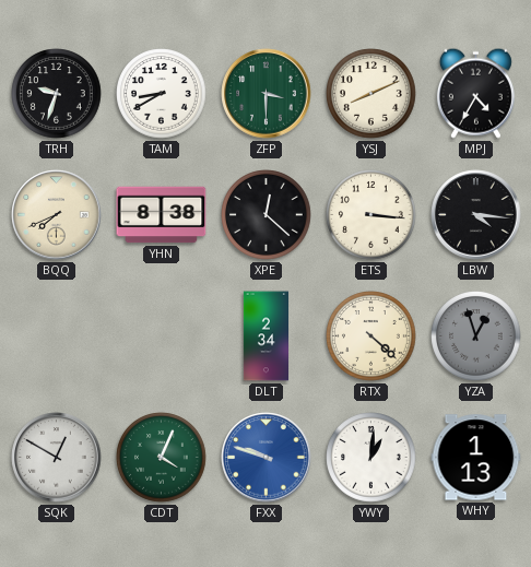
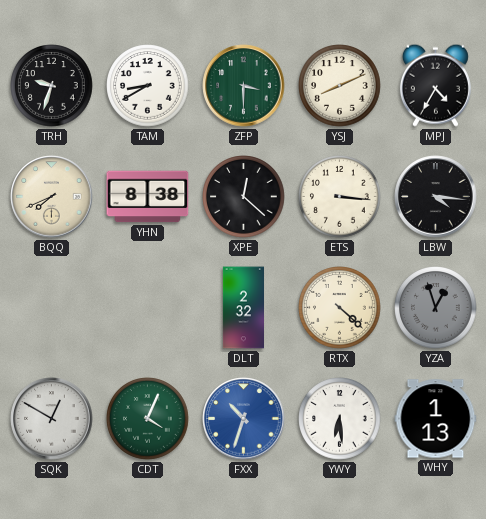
DLT: 2:34 -> 2:32
FXX: 9:48 -> 10:33
YWY: 1:01 -> 6:29
